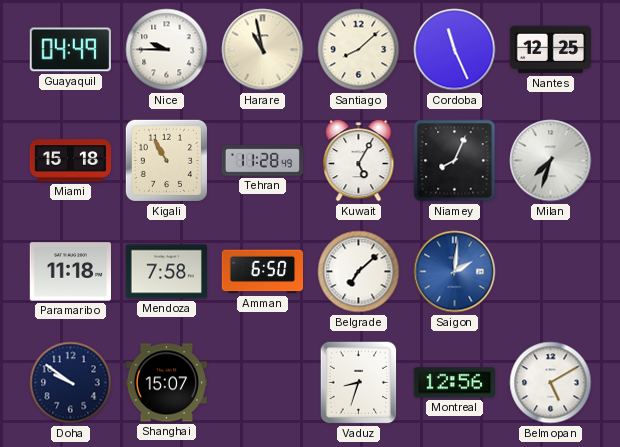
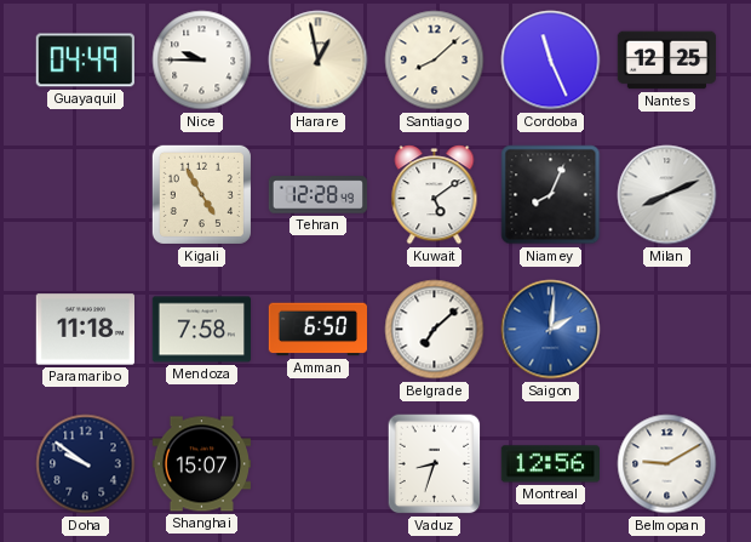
Harare: 10:58 -> 12:58
Miami: 15:18 -> none
Kigali: 10:55 -> 4:55
Tehran: 11:28 -> 12:28
Kuwait: 5:05 -> 5:09
Milan: 7:33 -> 8:11
Belmopan: 5:10 -> 9:10
